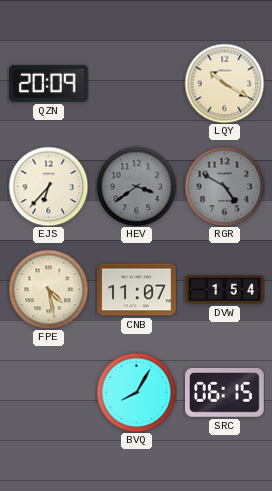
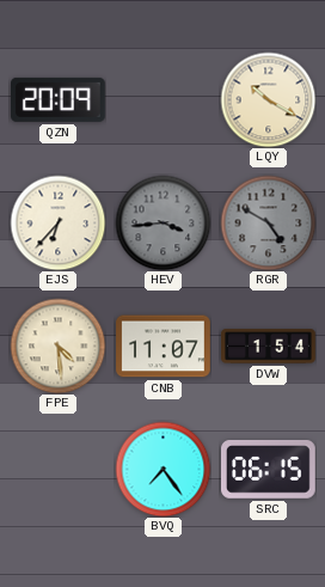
HEV: 3:39 -> 3:44
FPE: 4:28 -> 4:29
BVQ: 8:05 -> 7:24
